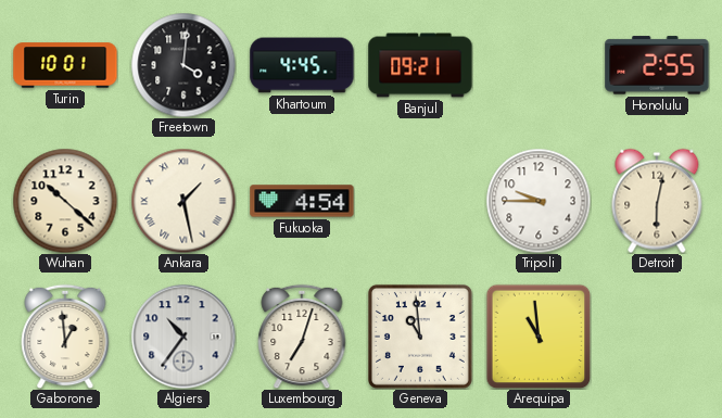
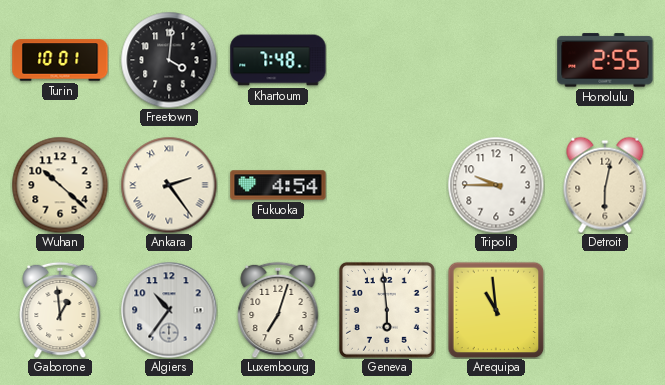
Khartoum: 4:45 -> 7:48
Banjul: 09:21 -> none
Ankara: 1:28 -> 2:24
Geneva: 10:59 -> 5:59
